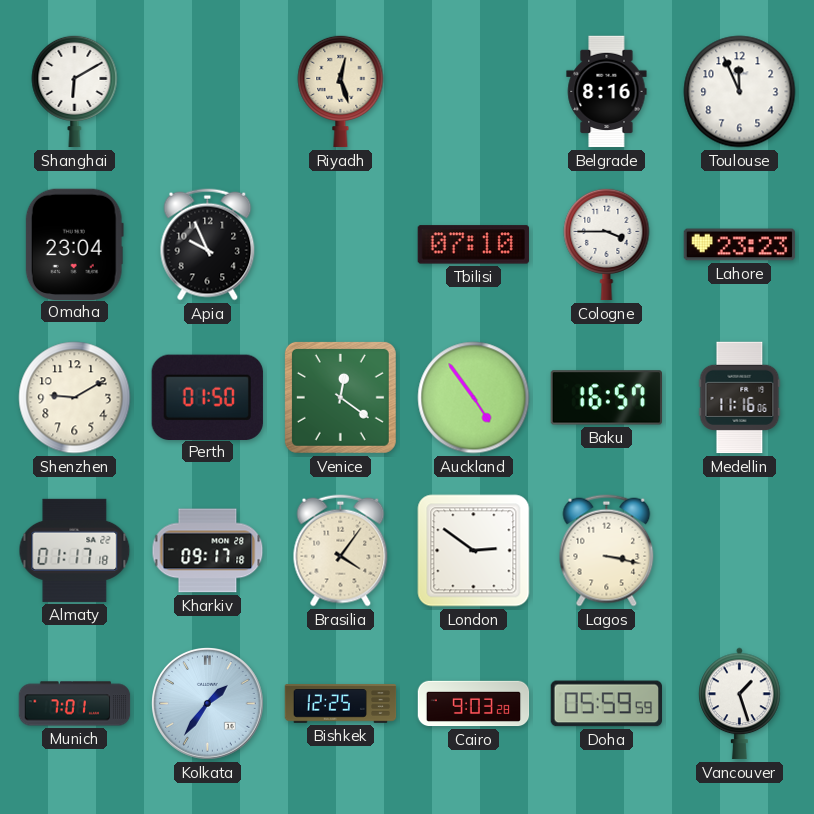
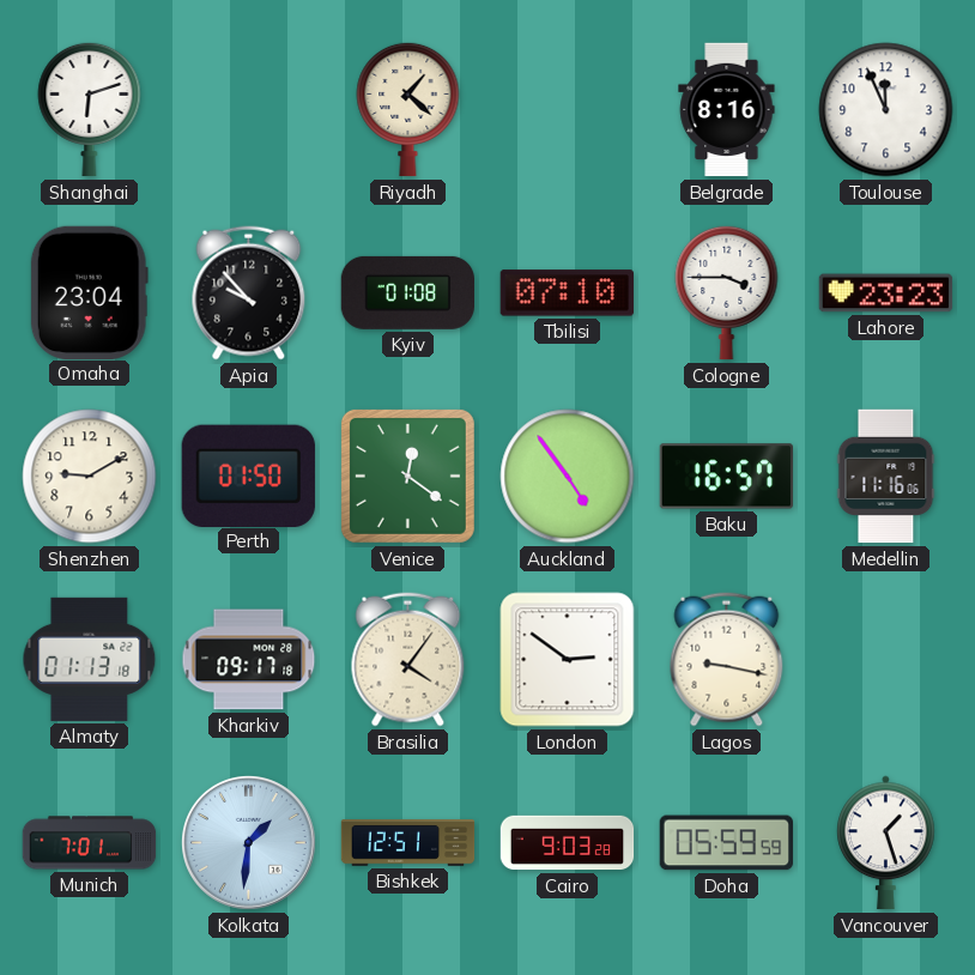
Shanghai: 6:10 -> 6:12
Riyadh: 12:27 -> 1:22
Apia: 9:56 -> 9:53
Kyiv: none -> 01:08
Almaty: 01:17 -> 01:13
Lagos: 3:17 -> 9:17
Kolkata: 1:36 -> 1:31
Bishkek: 12:25 -> 12:51
